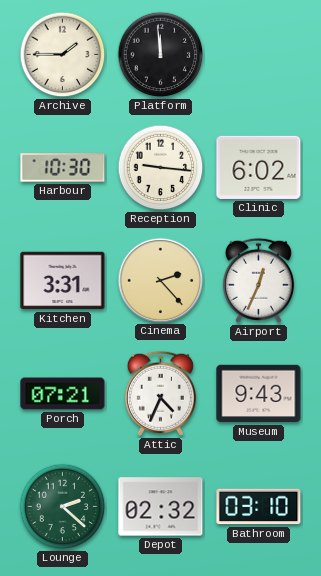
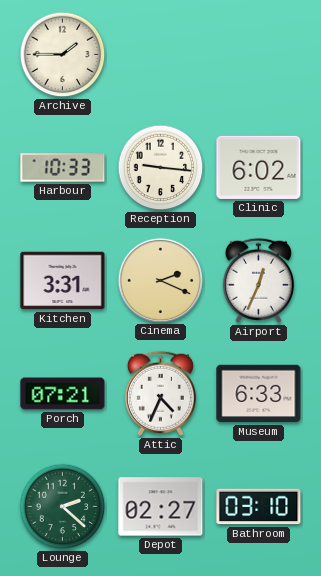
Platform: 11:59 -> none
Harbour: 10:30 -> 10:33
Cinema: 2:23 -> 2:19
Museum: 9:43 -> 6:33
Depot: 02:32 -> 02:27
